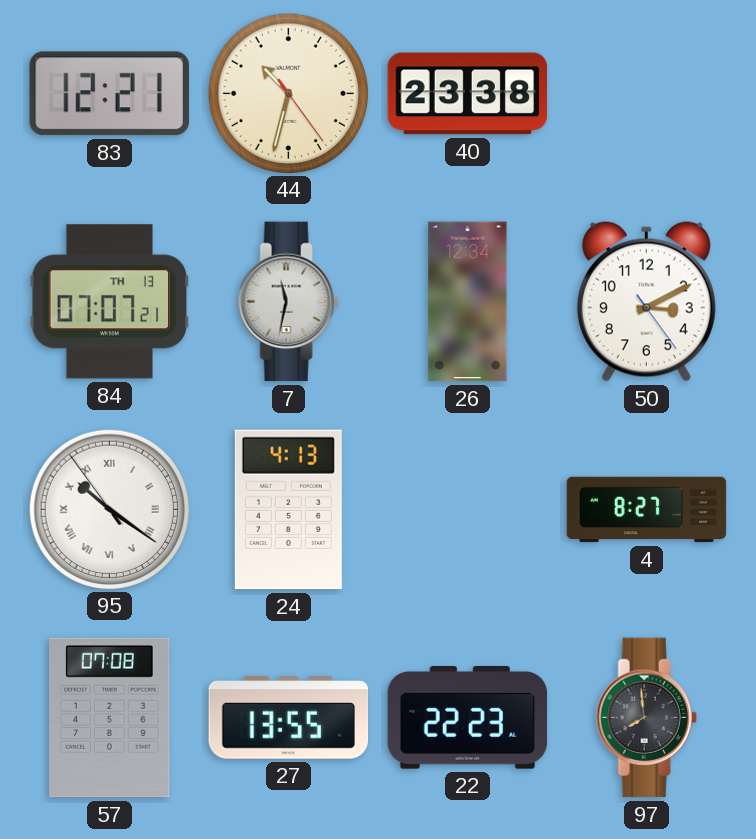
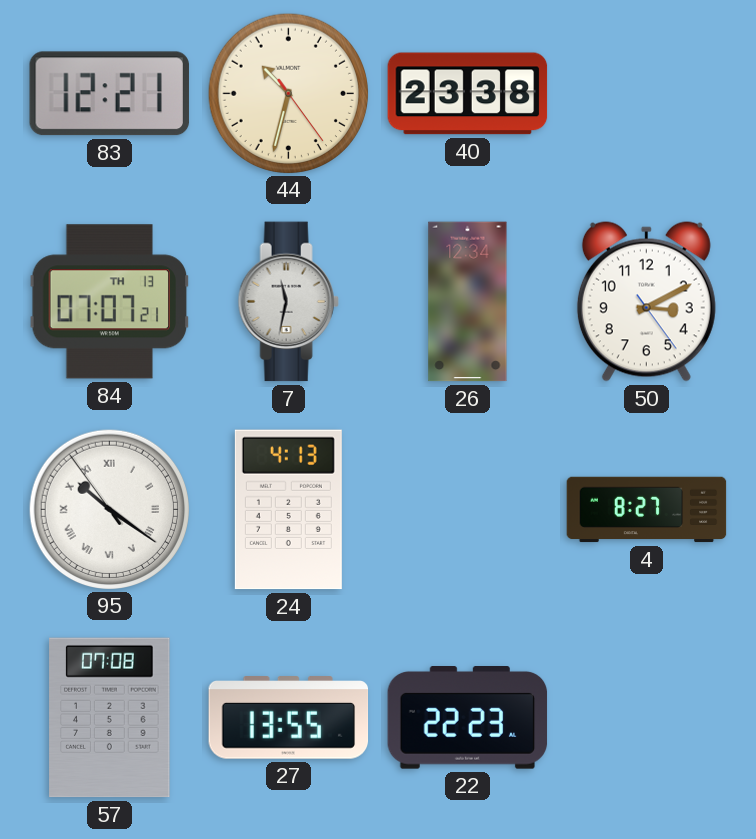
97: 7:59 -> none
